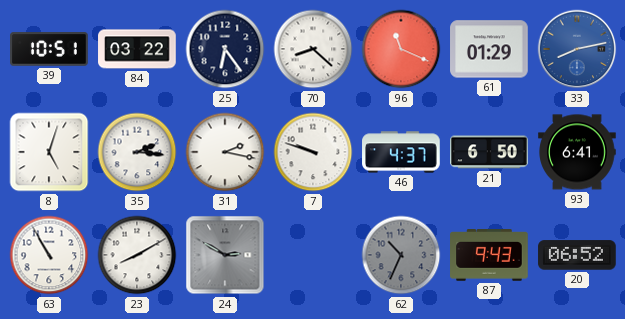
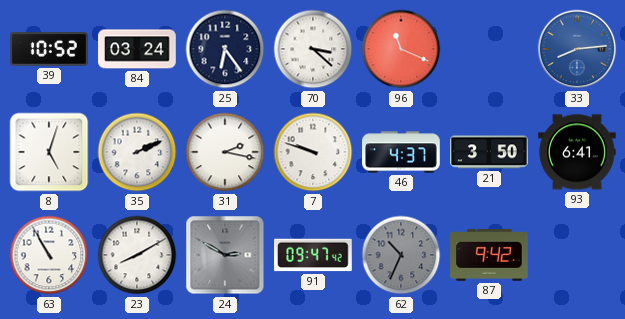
39: 10:51 -> 10:52
84: 03:22 -> 03:24
70: 8:22 -> 3:22
61: 01:29 -> none
33: 8:13 -> 8:14
35: 2:16 -> 2:11
21: 6:50 -> 3:50
91: none -> 09:47
87: 9:43 -> 9:42
20: 06:52 -> none
